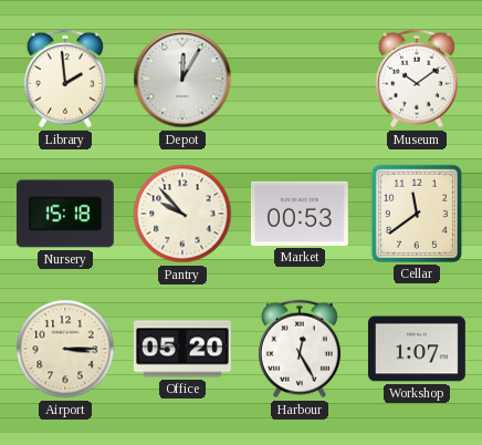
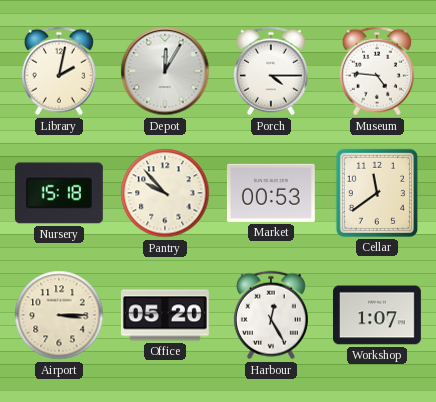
Library: 1:59 -> 2:02
Porch: none -> 4:15
Museum: 10:09 -> 4:46
